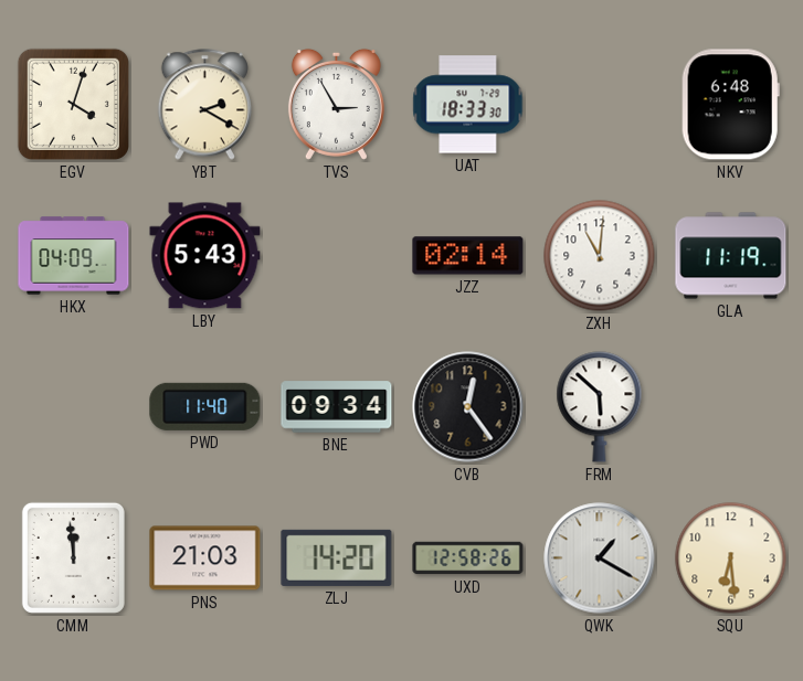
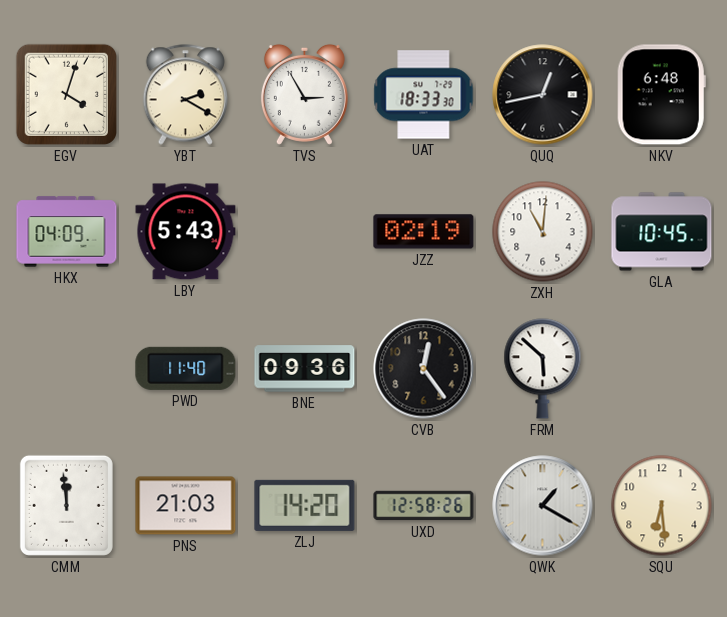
QUQ: none -> 12:43
JZZ: 02:14 -> 02:19
GLA: 11:19 -> 10:45
BNE: 09:34 -> 09:36
